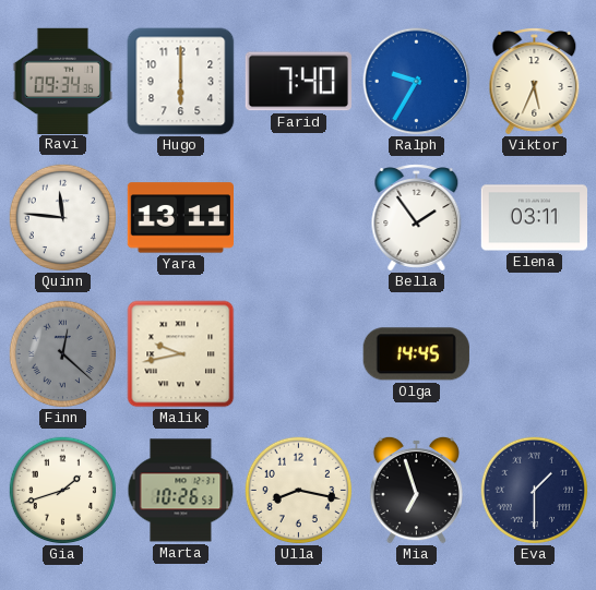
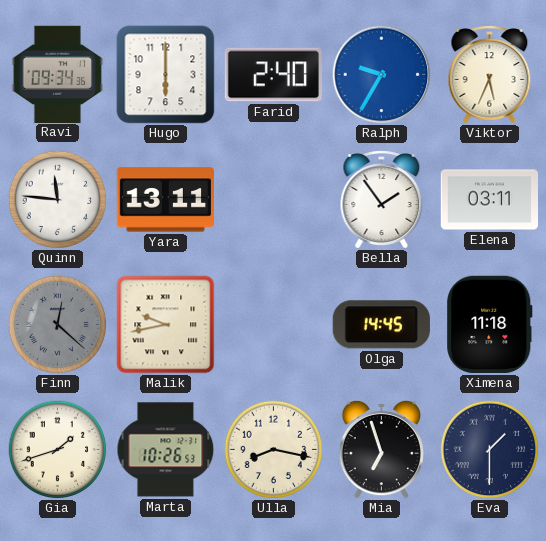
Farid: 7:40 -> 2:40
Ximena: none -> 11:18
